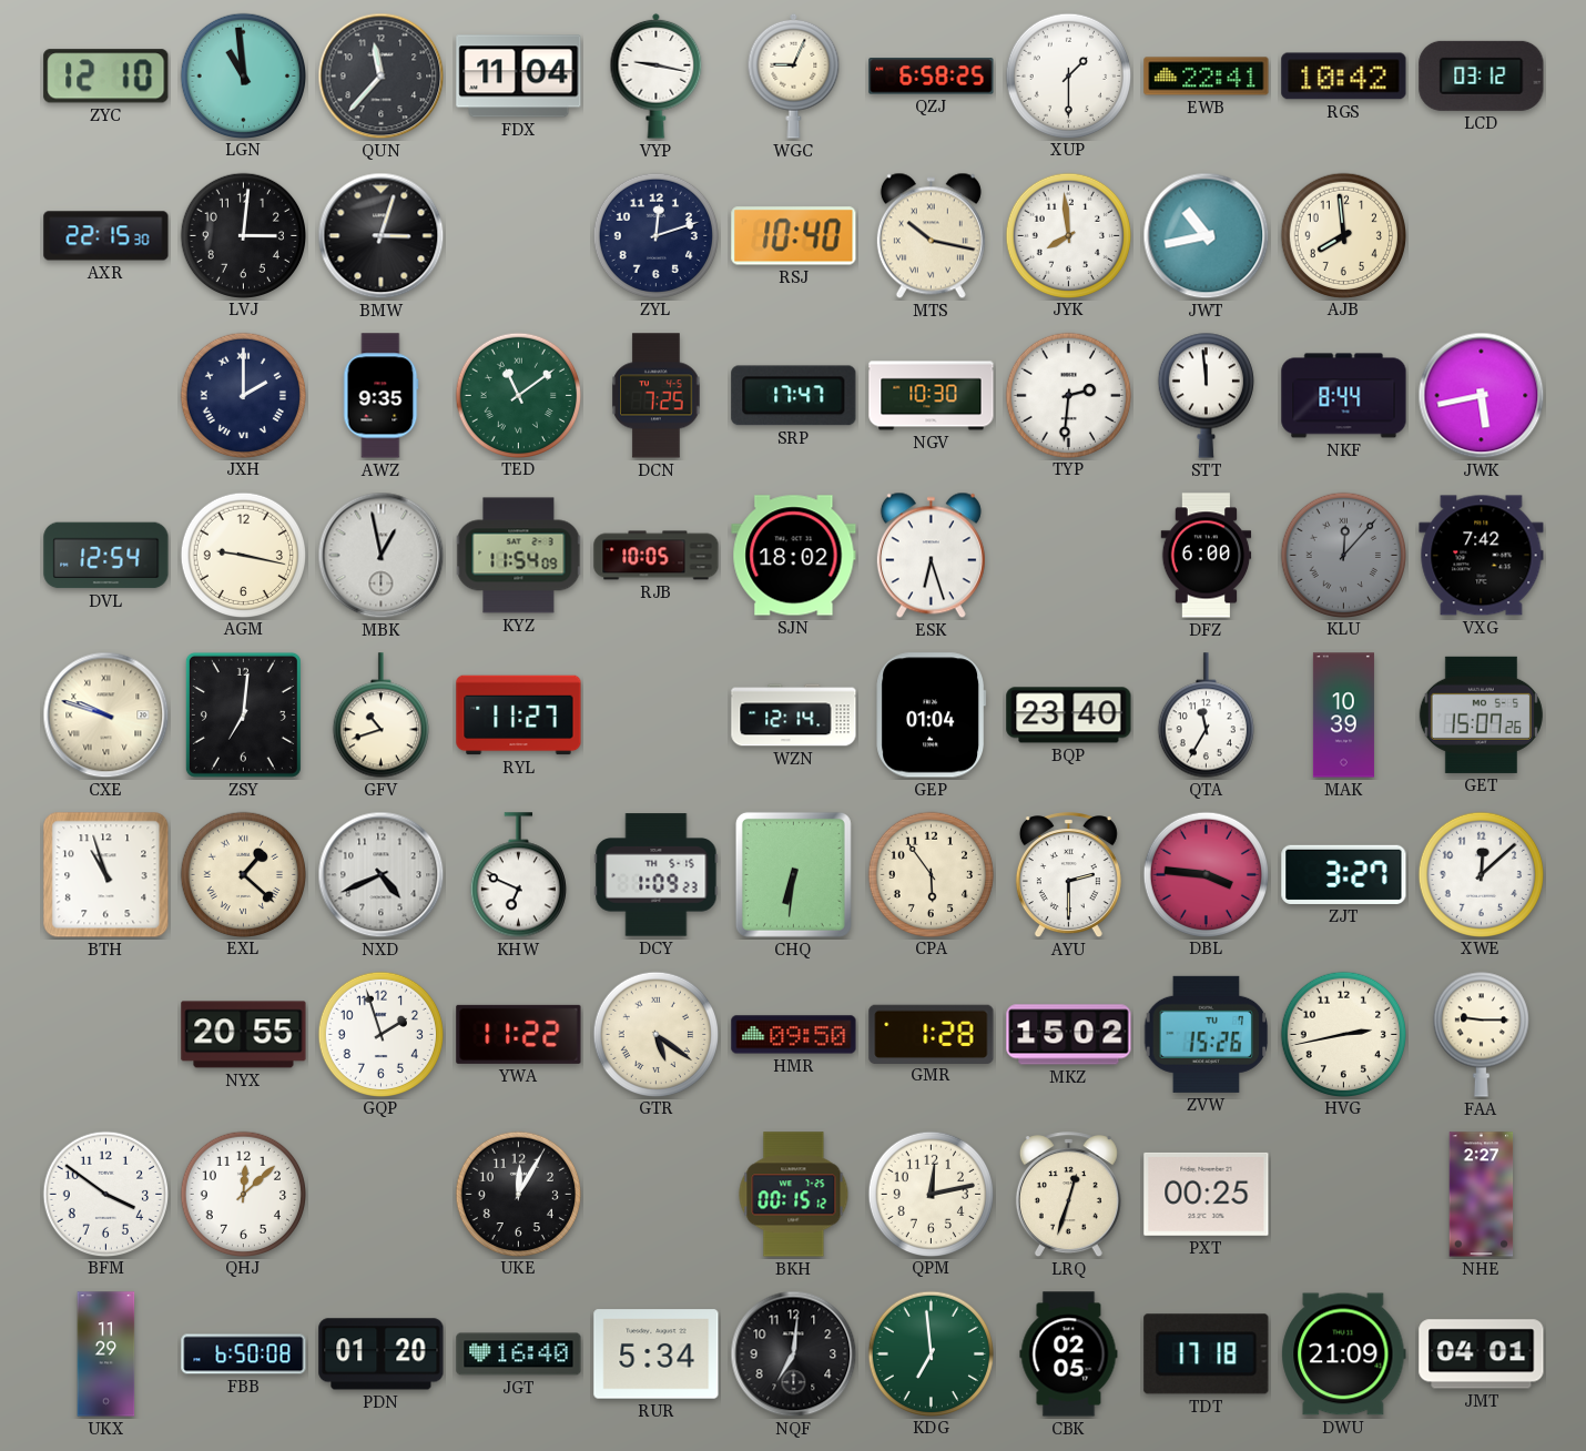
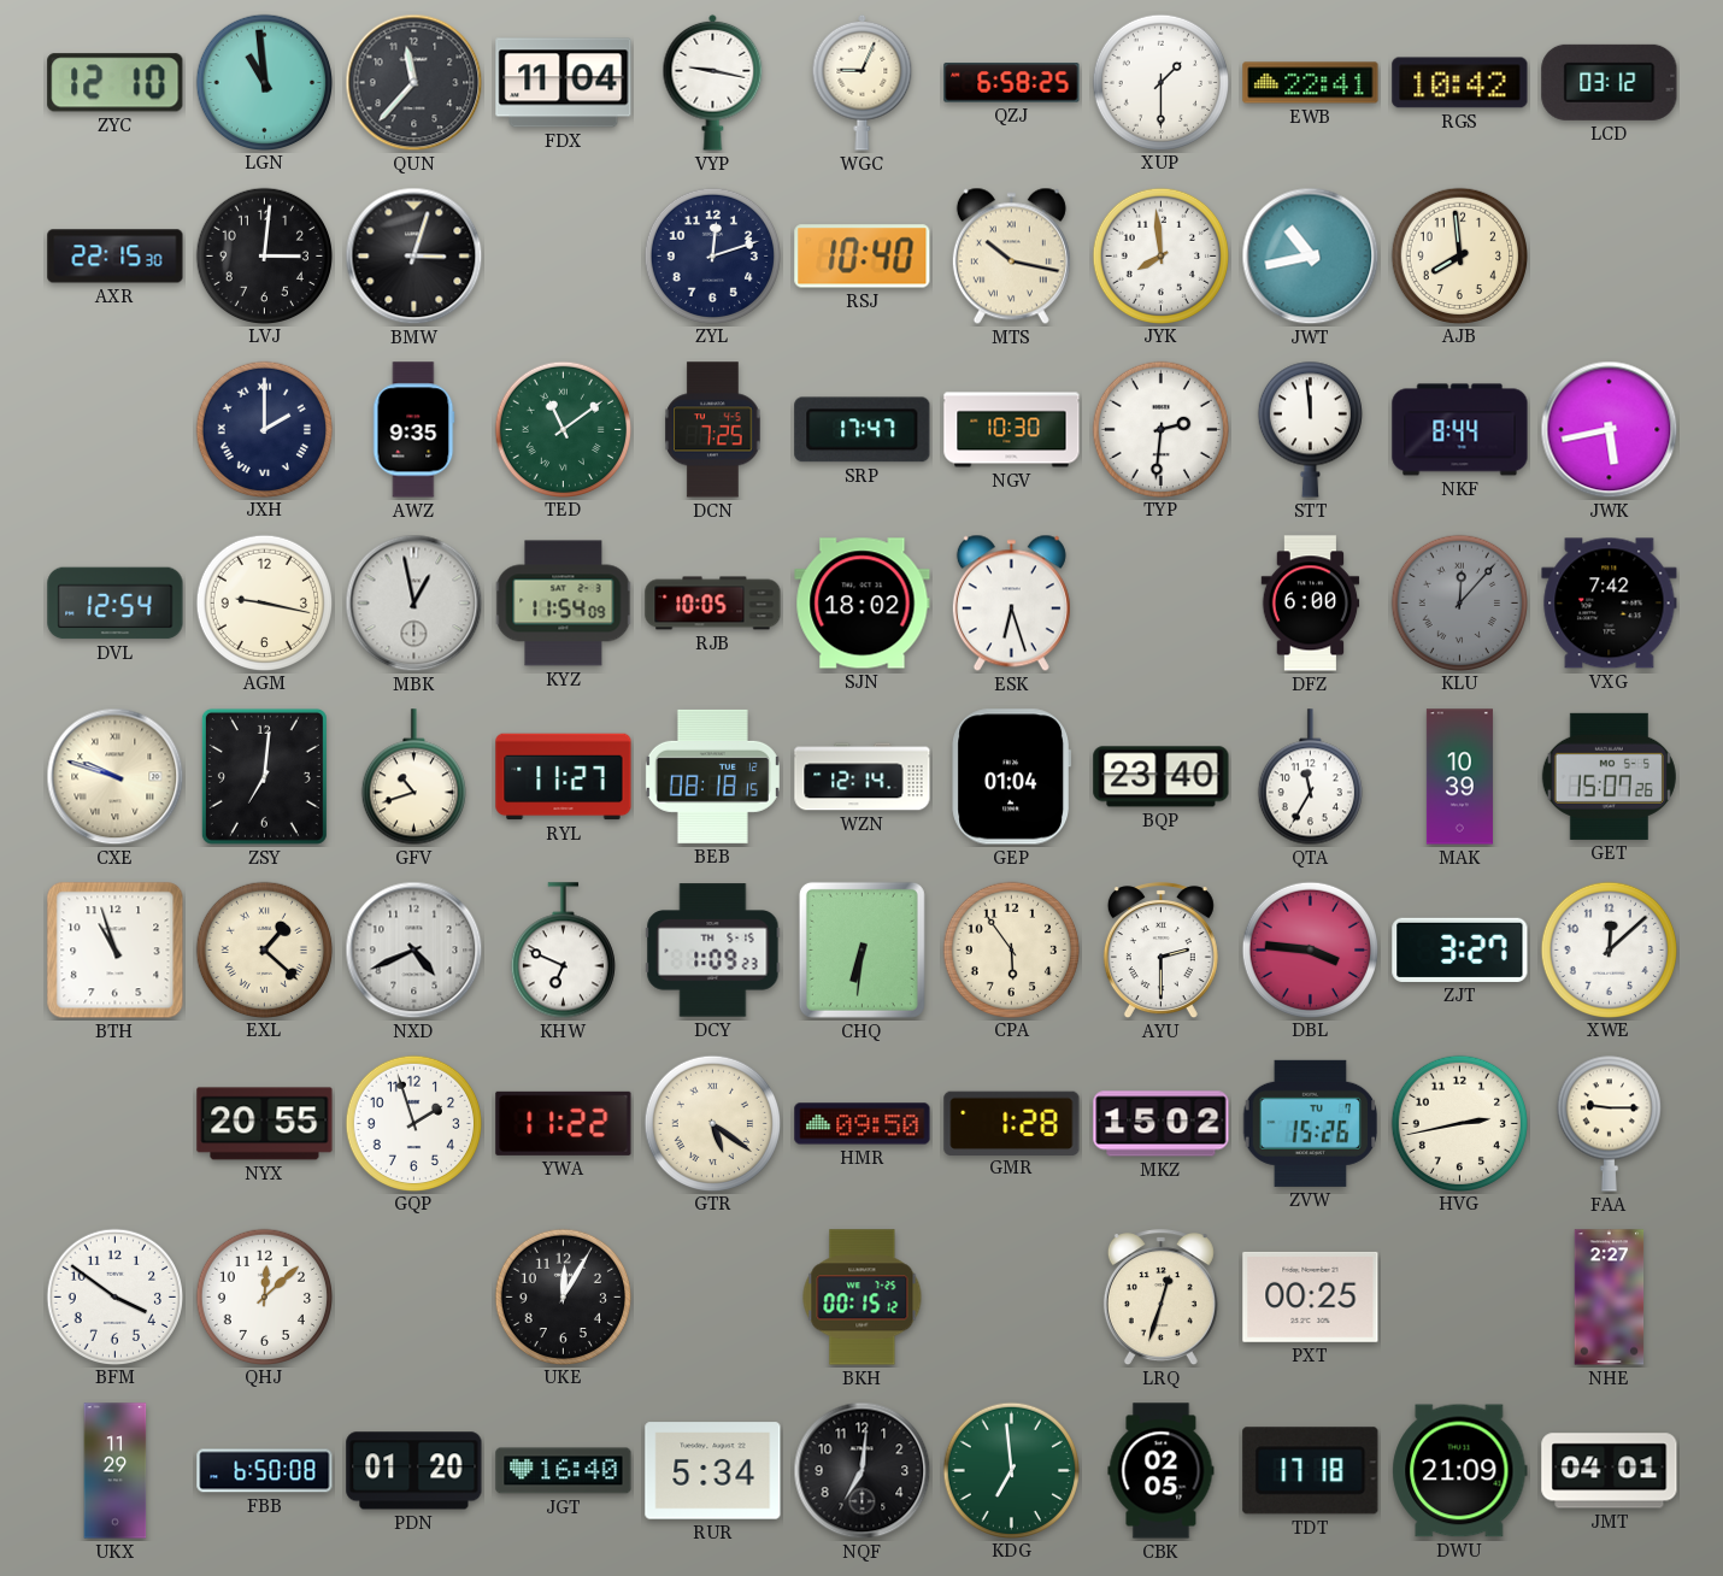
BEB: none -> 08:18
QPM: 12:13 -> none
